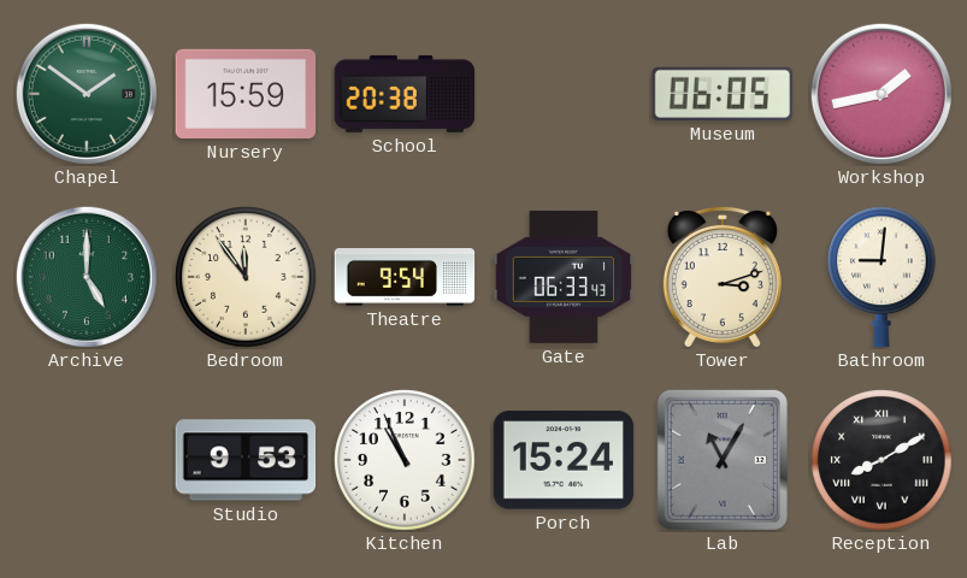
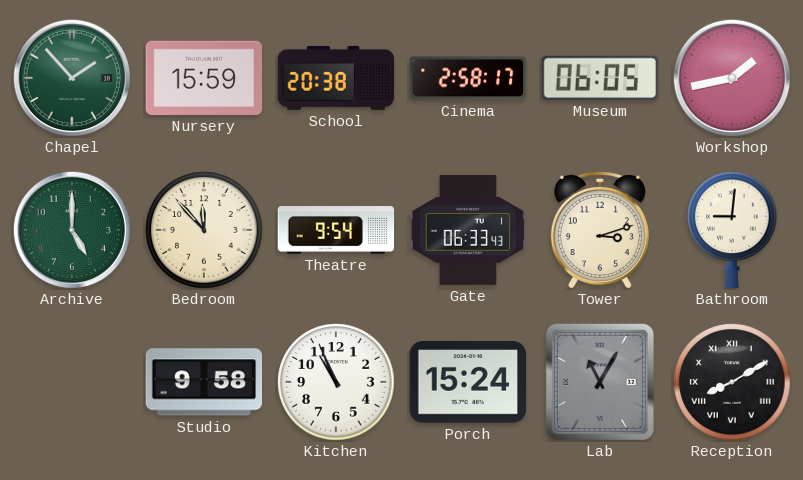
Chapel: 1:51 -> 1:53
Cinema: none -> 2:58
Bedroom: 11:54 -> 11:53
Studio: 9:53 -> 9:58
